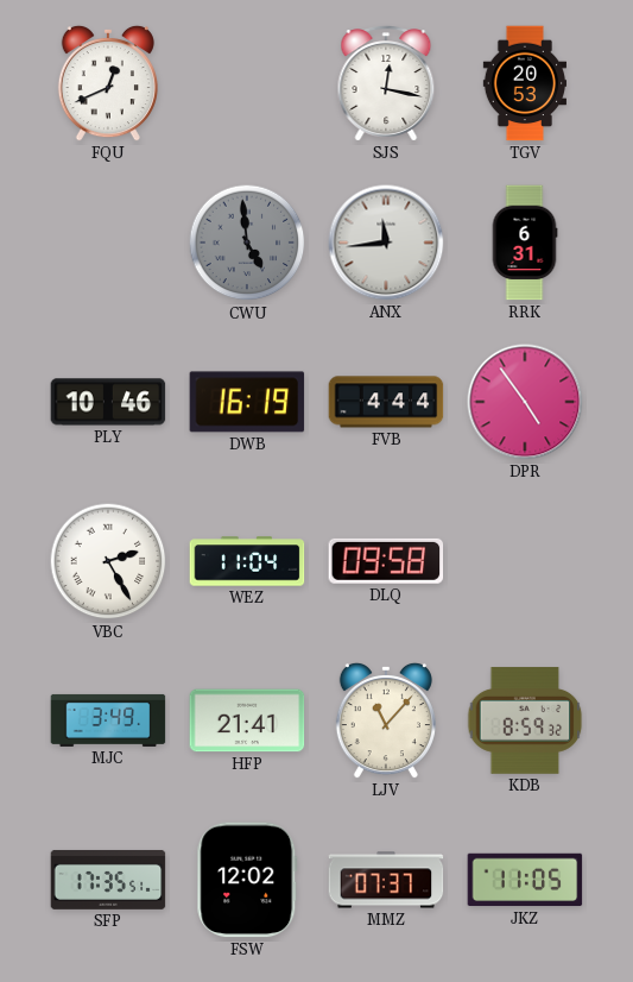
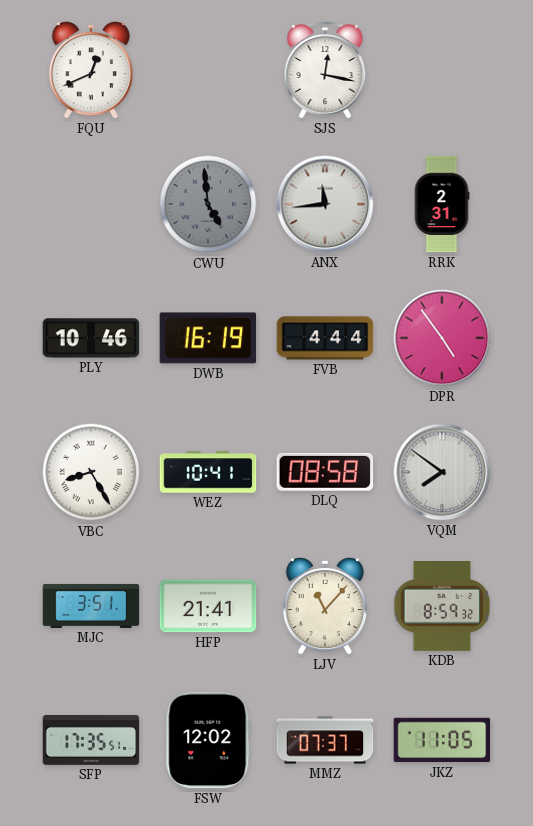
TGV: 20:53 -> none
RRK: 6:31 -> 2:31
VBC: 2:25 -> 8:25
WEZ: 11:04 -> 10:41
DLQ: 09:58 -> 08:58
VQM: none -> 7:51
MJC: 3:49 -> 3:51
